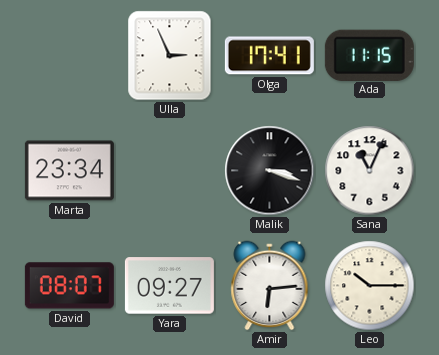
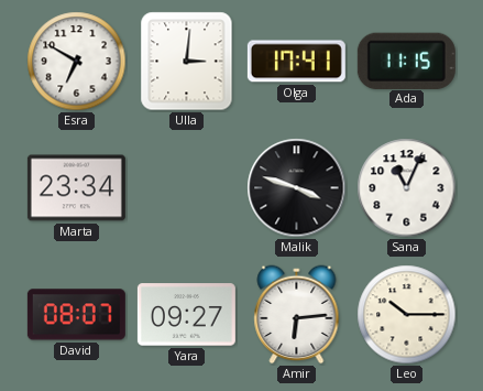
Esra: none -> 6:50
Ulla: 2:56 -> 3:01
Malik: 3:18 -> 3:48
